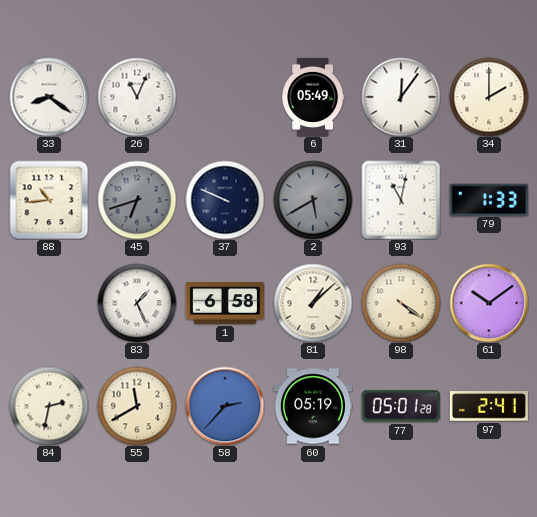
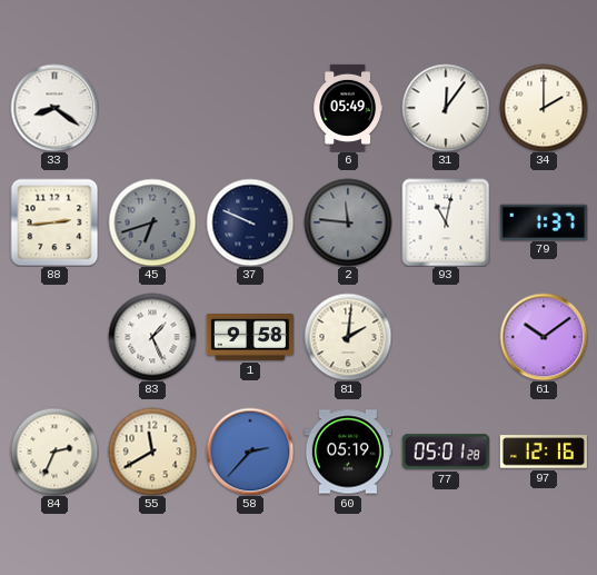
26: 11:04 -> none
88: 10:44 -> 2:44
2: 5:40 -> 11:46
79: 1:33 -> 1:37
1: 6:58 -> 9:58
81: 1:08 -> 2:01
98: 4:21 -> none
84: 2:32 -> 2:34
97: 2:41 -> 12:16
